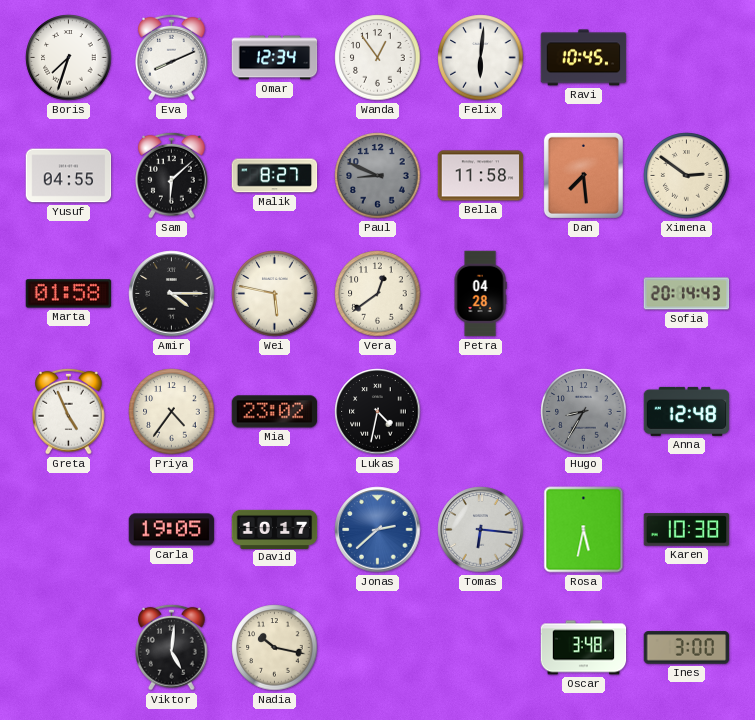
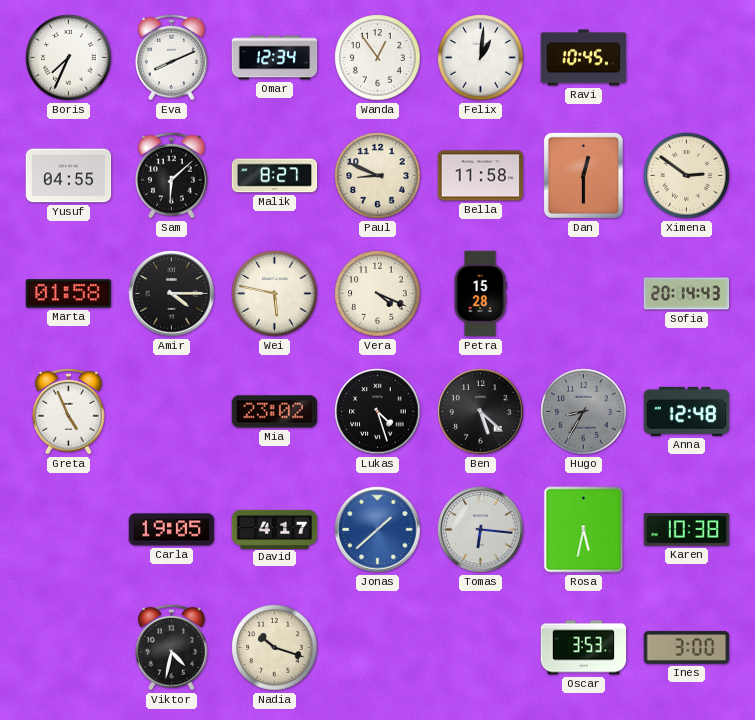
Boris: 7:33 -> 7:34
Felix: 6:01 -> 1:01
Paul dial: grey -> cream
Dan: 7:29 -> 12:30
Vera: 12:39 -> 4:19
Petra: 04:28 -> 15:28
Priya: 4:36 -> none
Lukas: 4:32 -> 4:27
Ben: none -> 5:22
David: 10:17 -> 4:17
Jonas: 2:38 -> 1:38
Viktor: 5:01 -> 4:32
Nadia: 10:17 -> 10:18
Oscar: 3:48 -> 3:53
